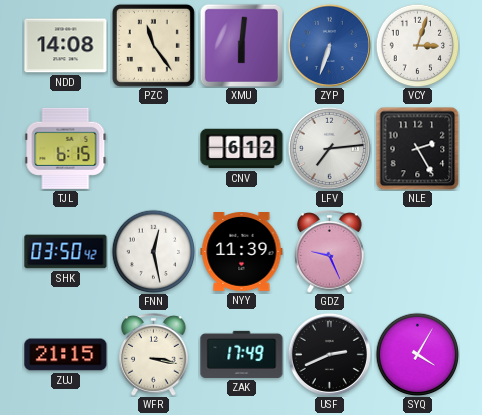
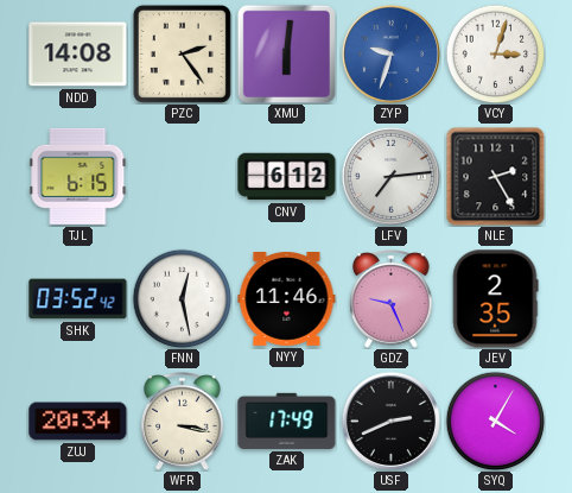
PZC: 11:24 -> 2:24
ZYP: 6:33 -> 9:33
SHK: 03:50 -> 03:52
NYY: 11:39 -> 11:46
JEV: none -> 2:35
ZUJ: 21:15 -> 20:34
